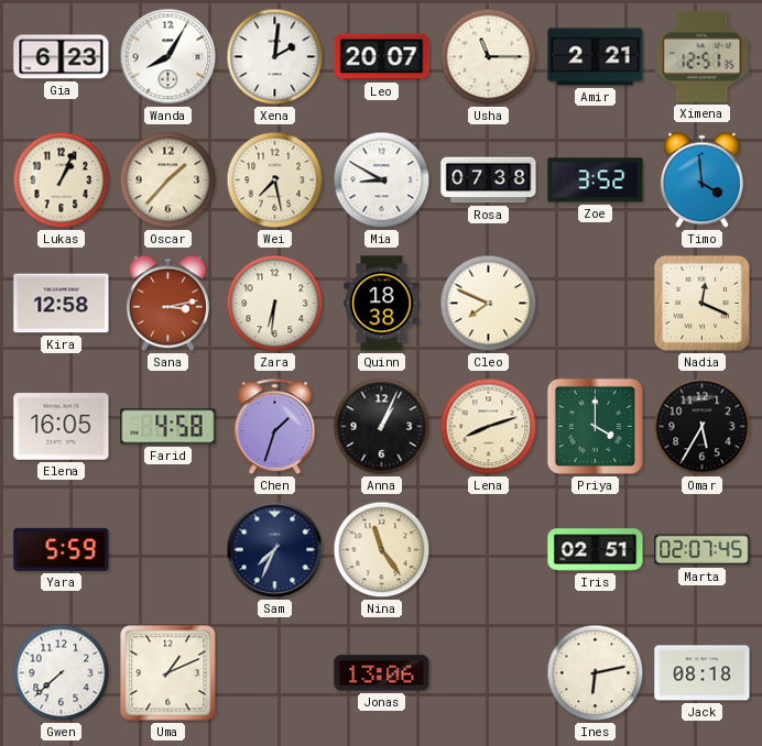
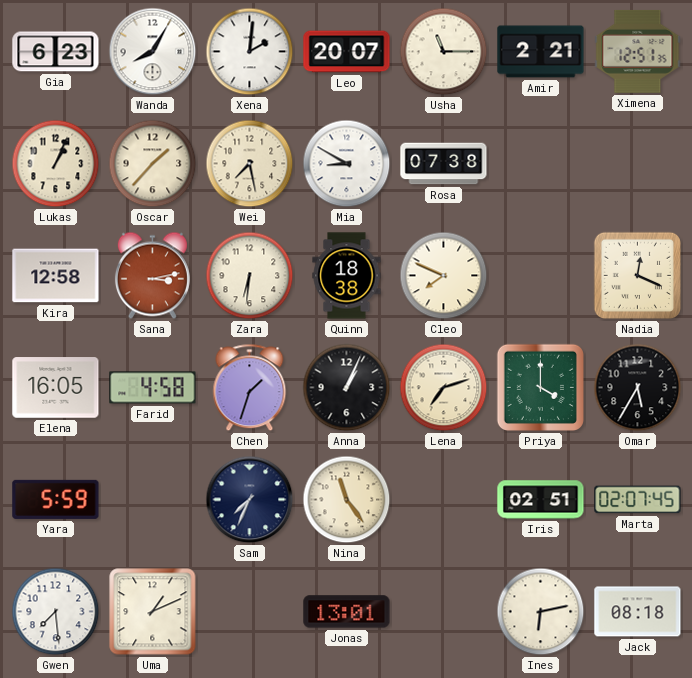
Zoe: 3:52 -> none
Timo: 3:59 -> none
Lena: 8:12 -> 7:12
Gwen: 7:38 -> 7:29
Jonas: 13:06 -> 13:01
